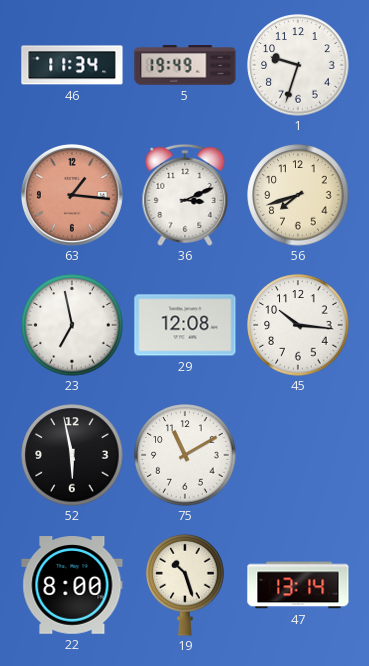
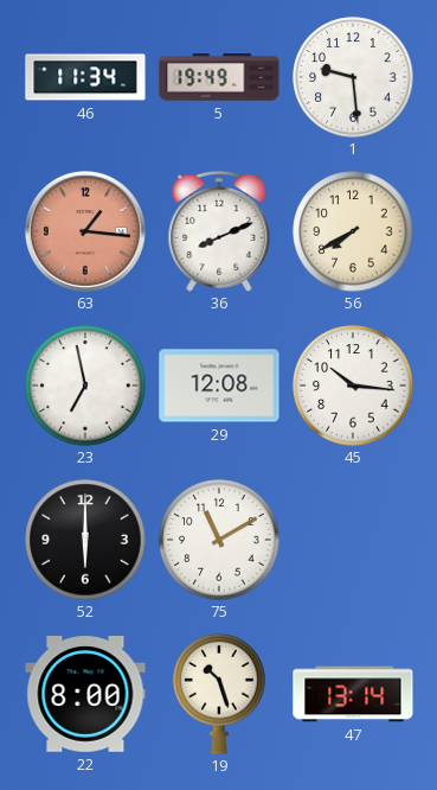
1: 9:33 -> 9:29
36: 3:11 -> 8:11
56: 7:42 -> 7:40
52: 5:58 -> 6:00
